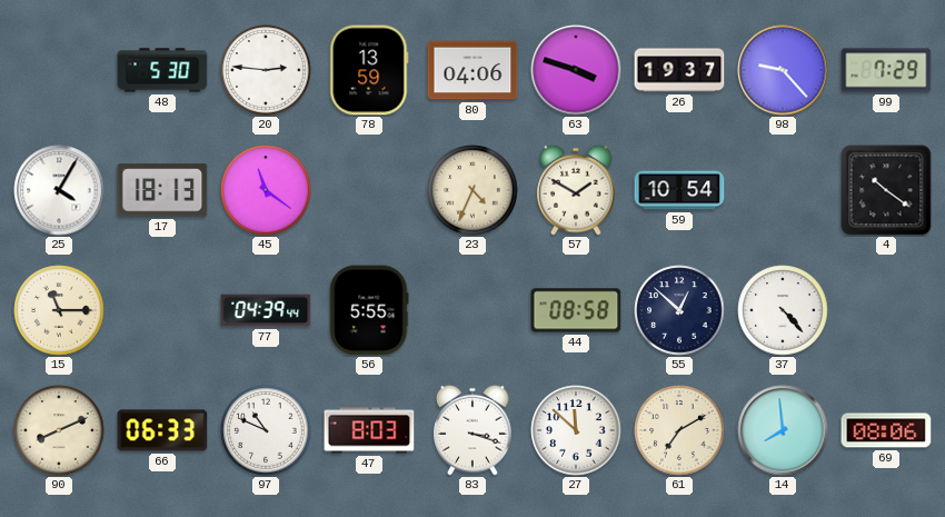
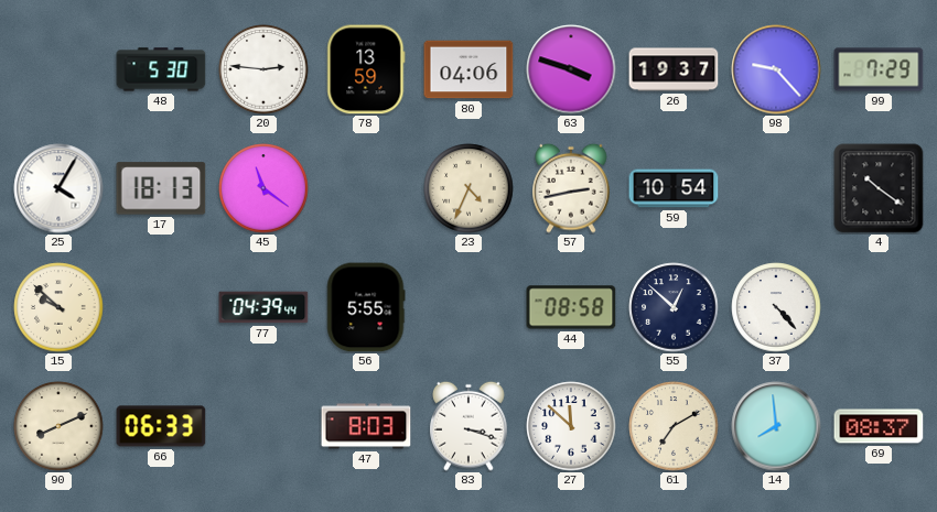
57: 1:50 -> 2:43
15: 11:15 -> 9:52
97: 10:49 -> none
69: 08:06 -> 08:37
